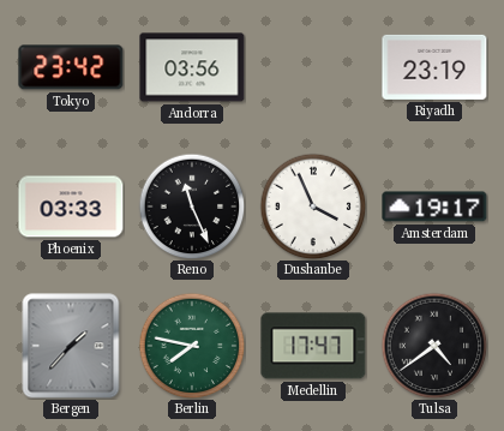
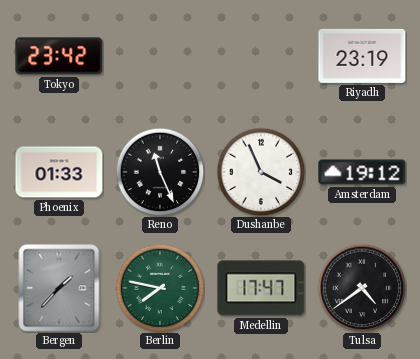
Andorra: 03:56 -> none
Phoenix: 03:33 -> 01:33
Amsterdam: 19:17 -> 19:12
